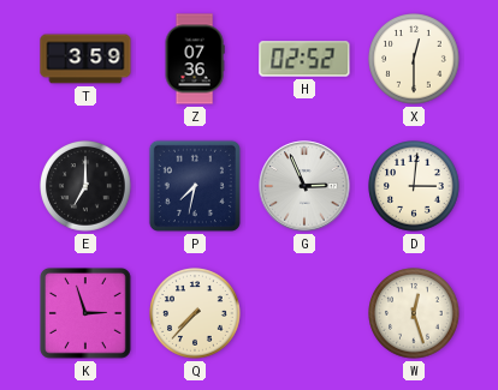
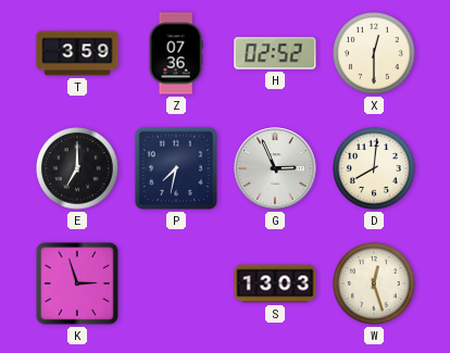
D: 3:01 -> 8:01
Q: 7:37 -> none
S: none -> 13:03
